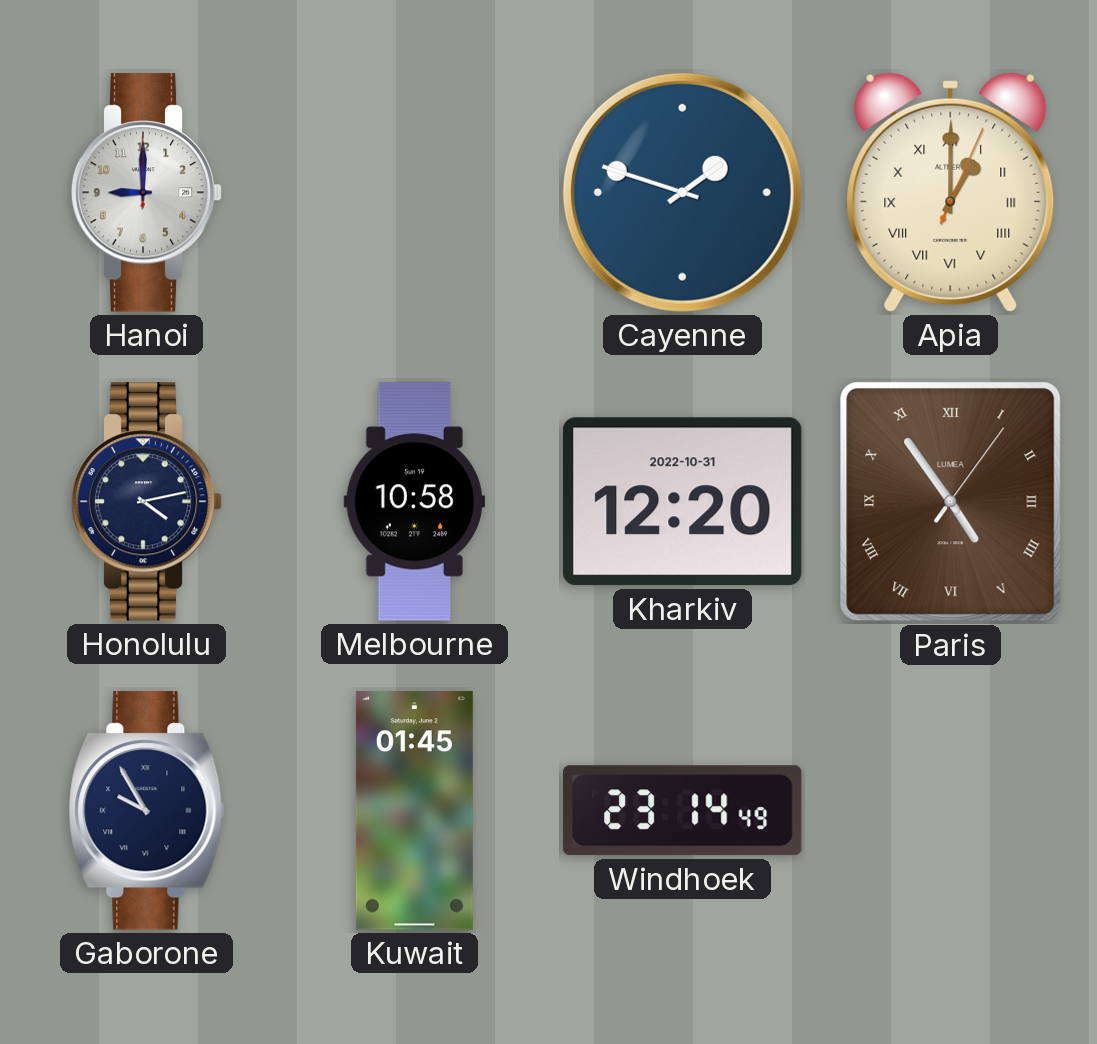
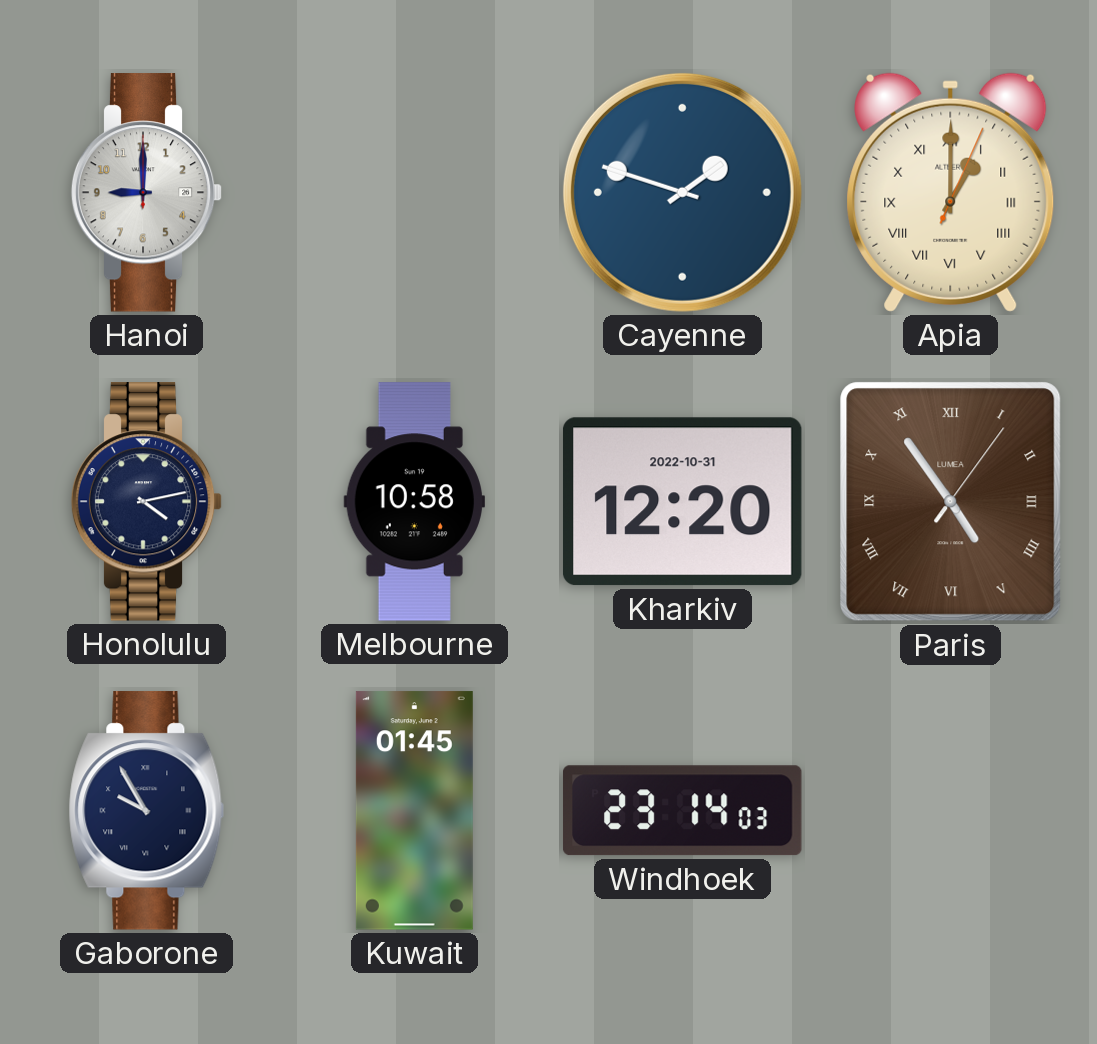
Windhoek: 23:14:49 -> 23:14:03
